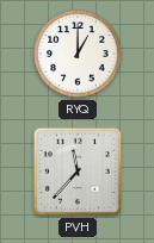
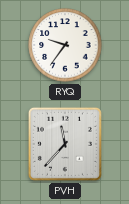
RYQ: 1:00 -> 9:36
